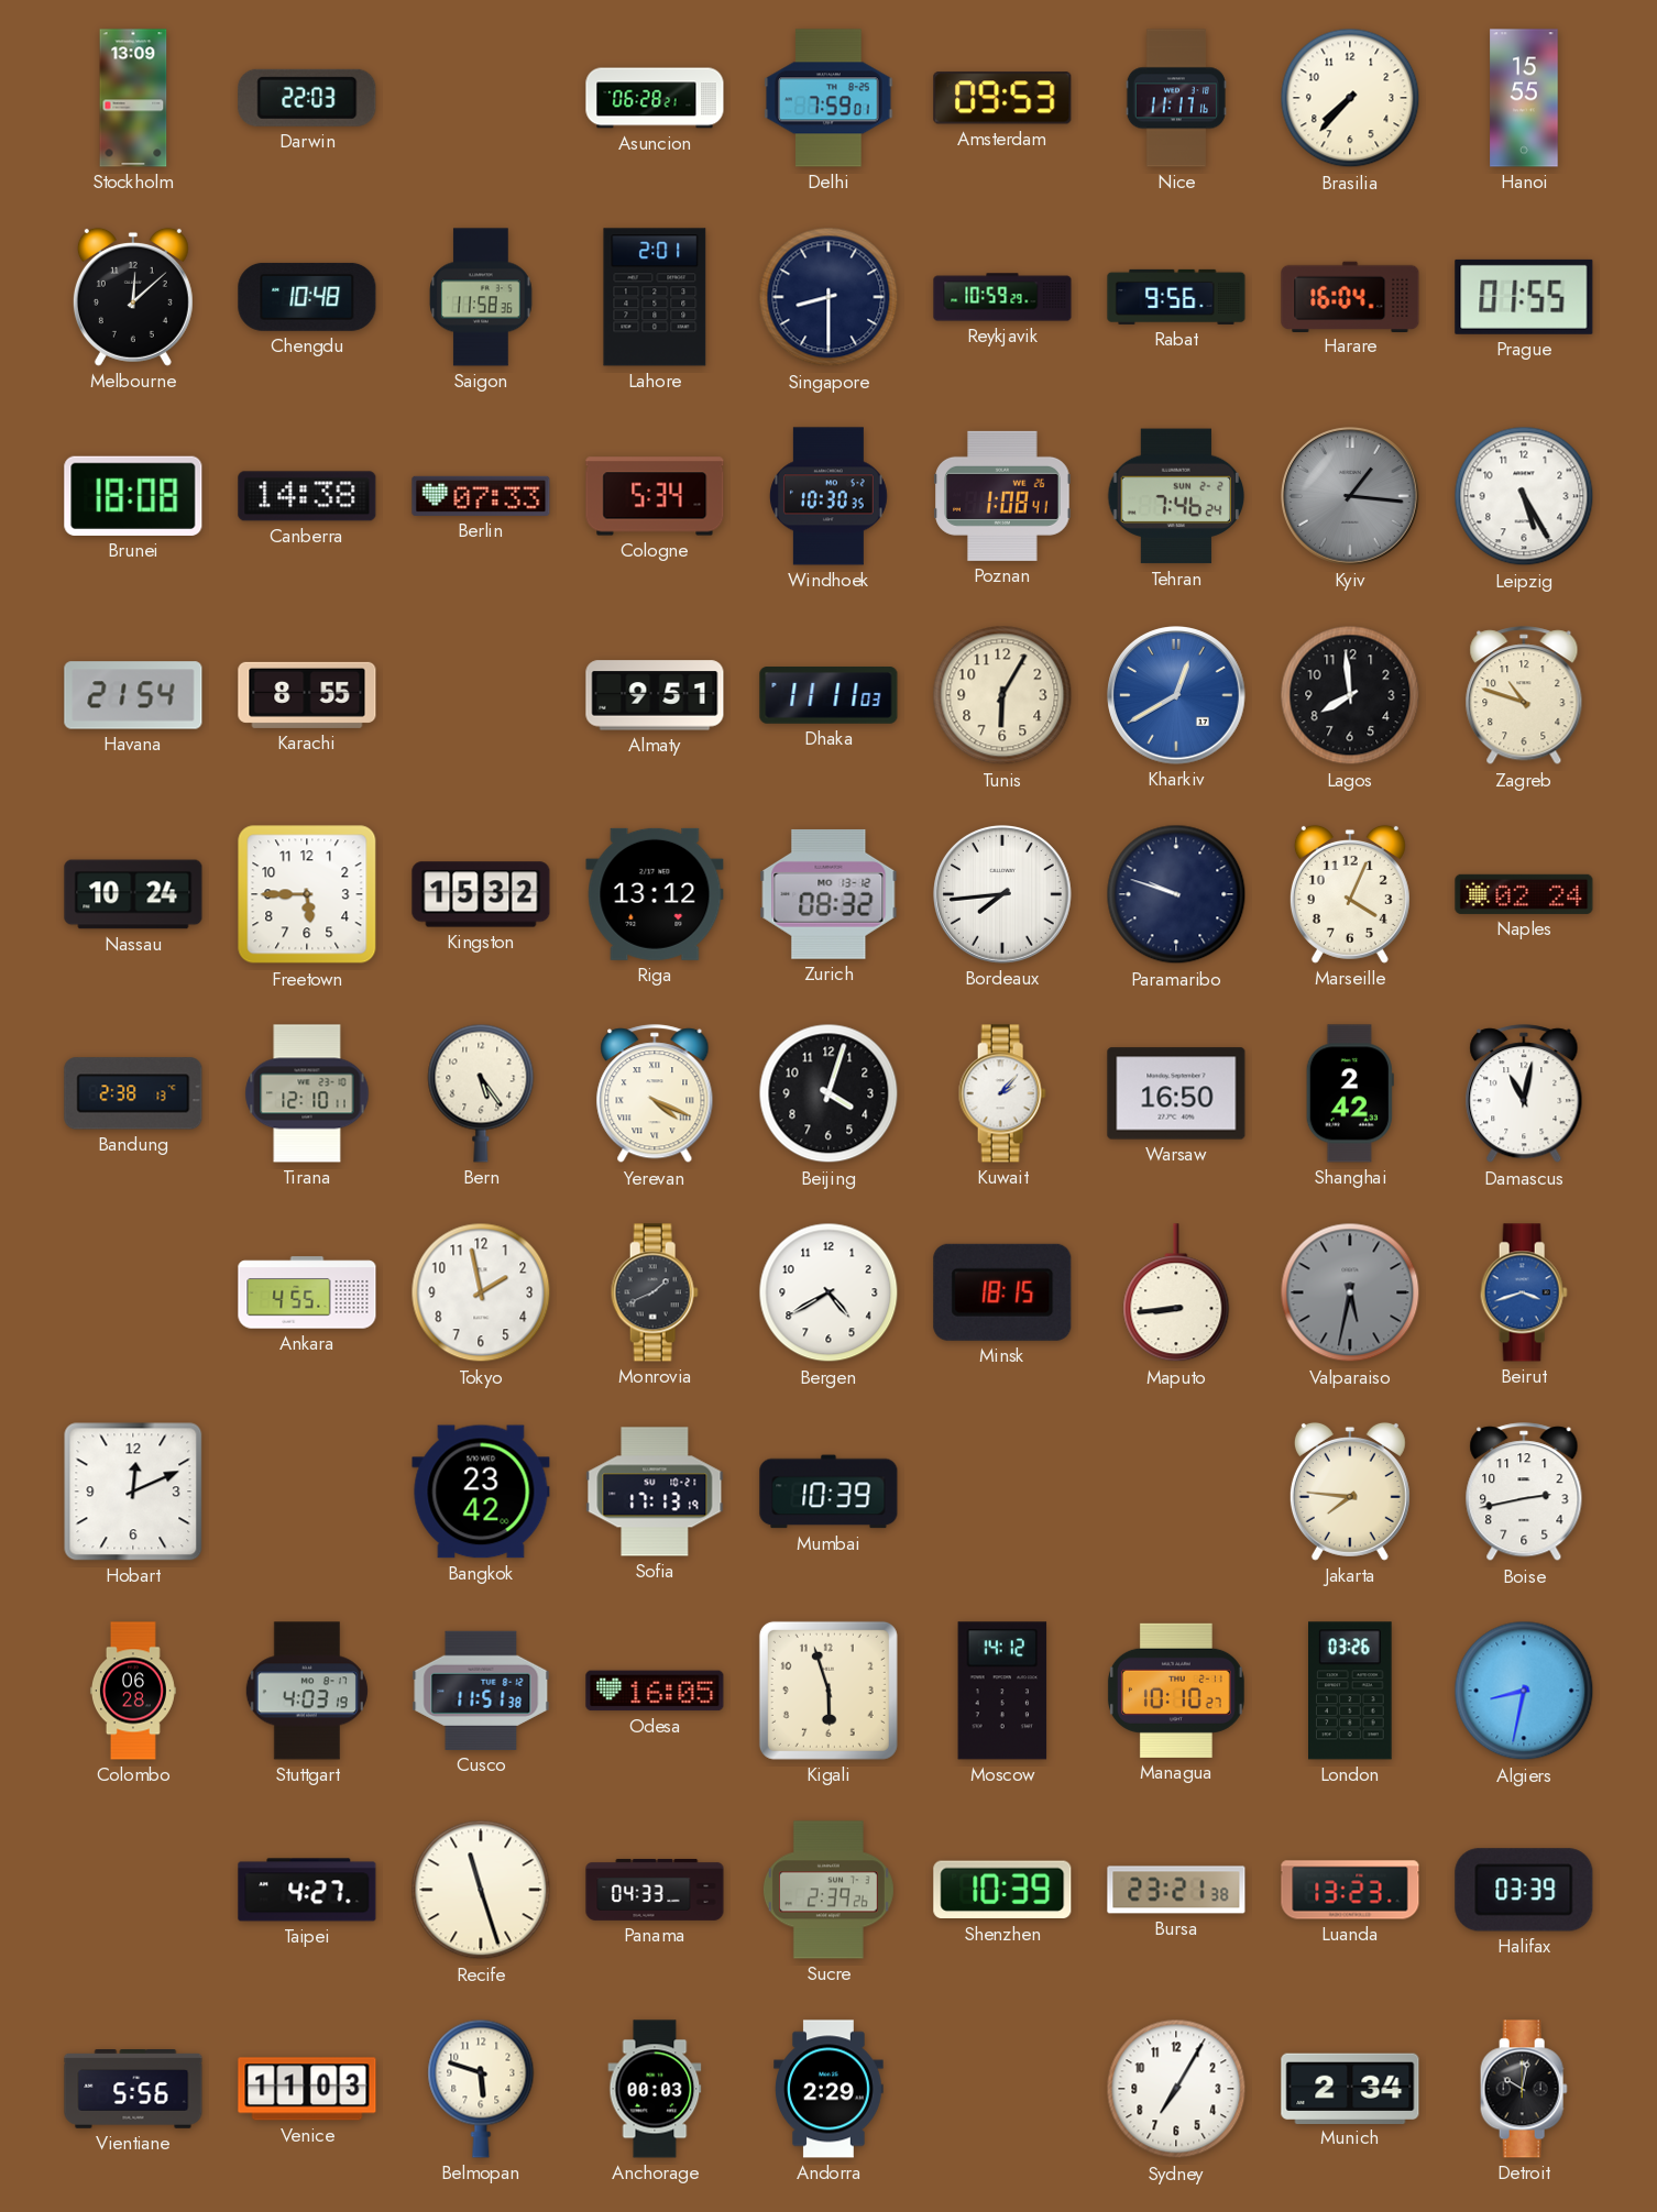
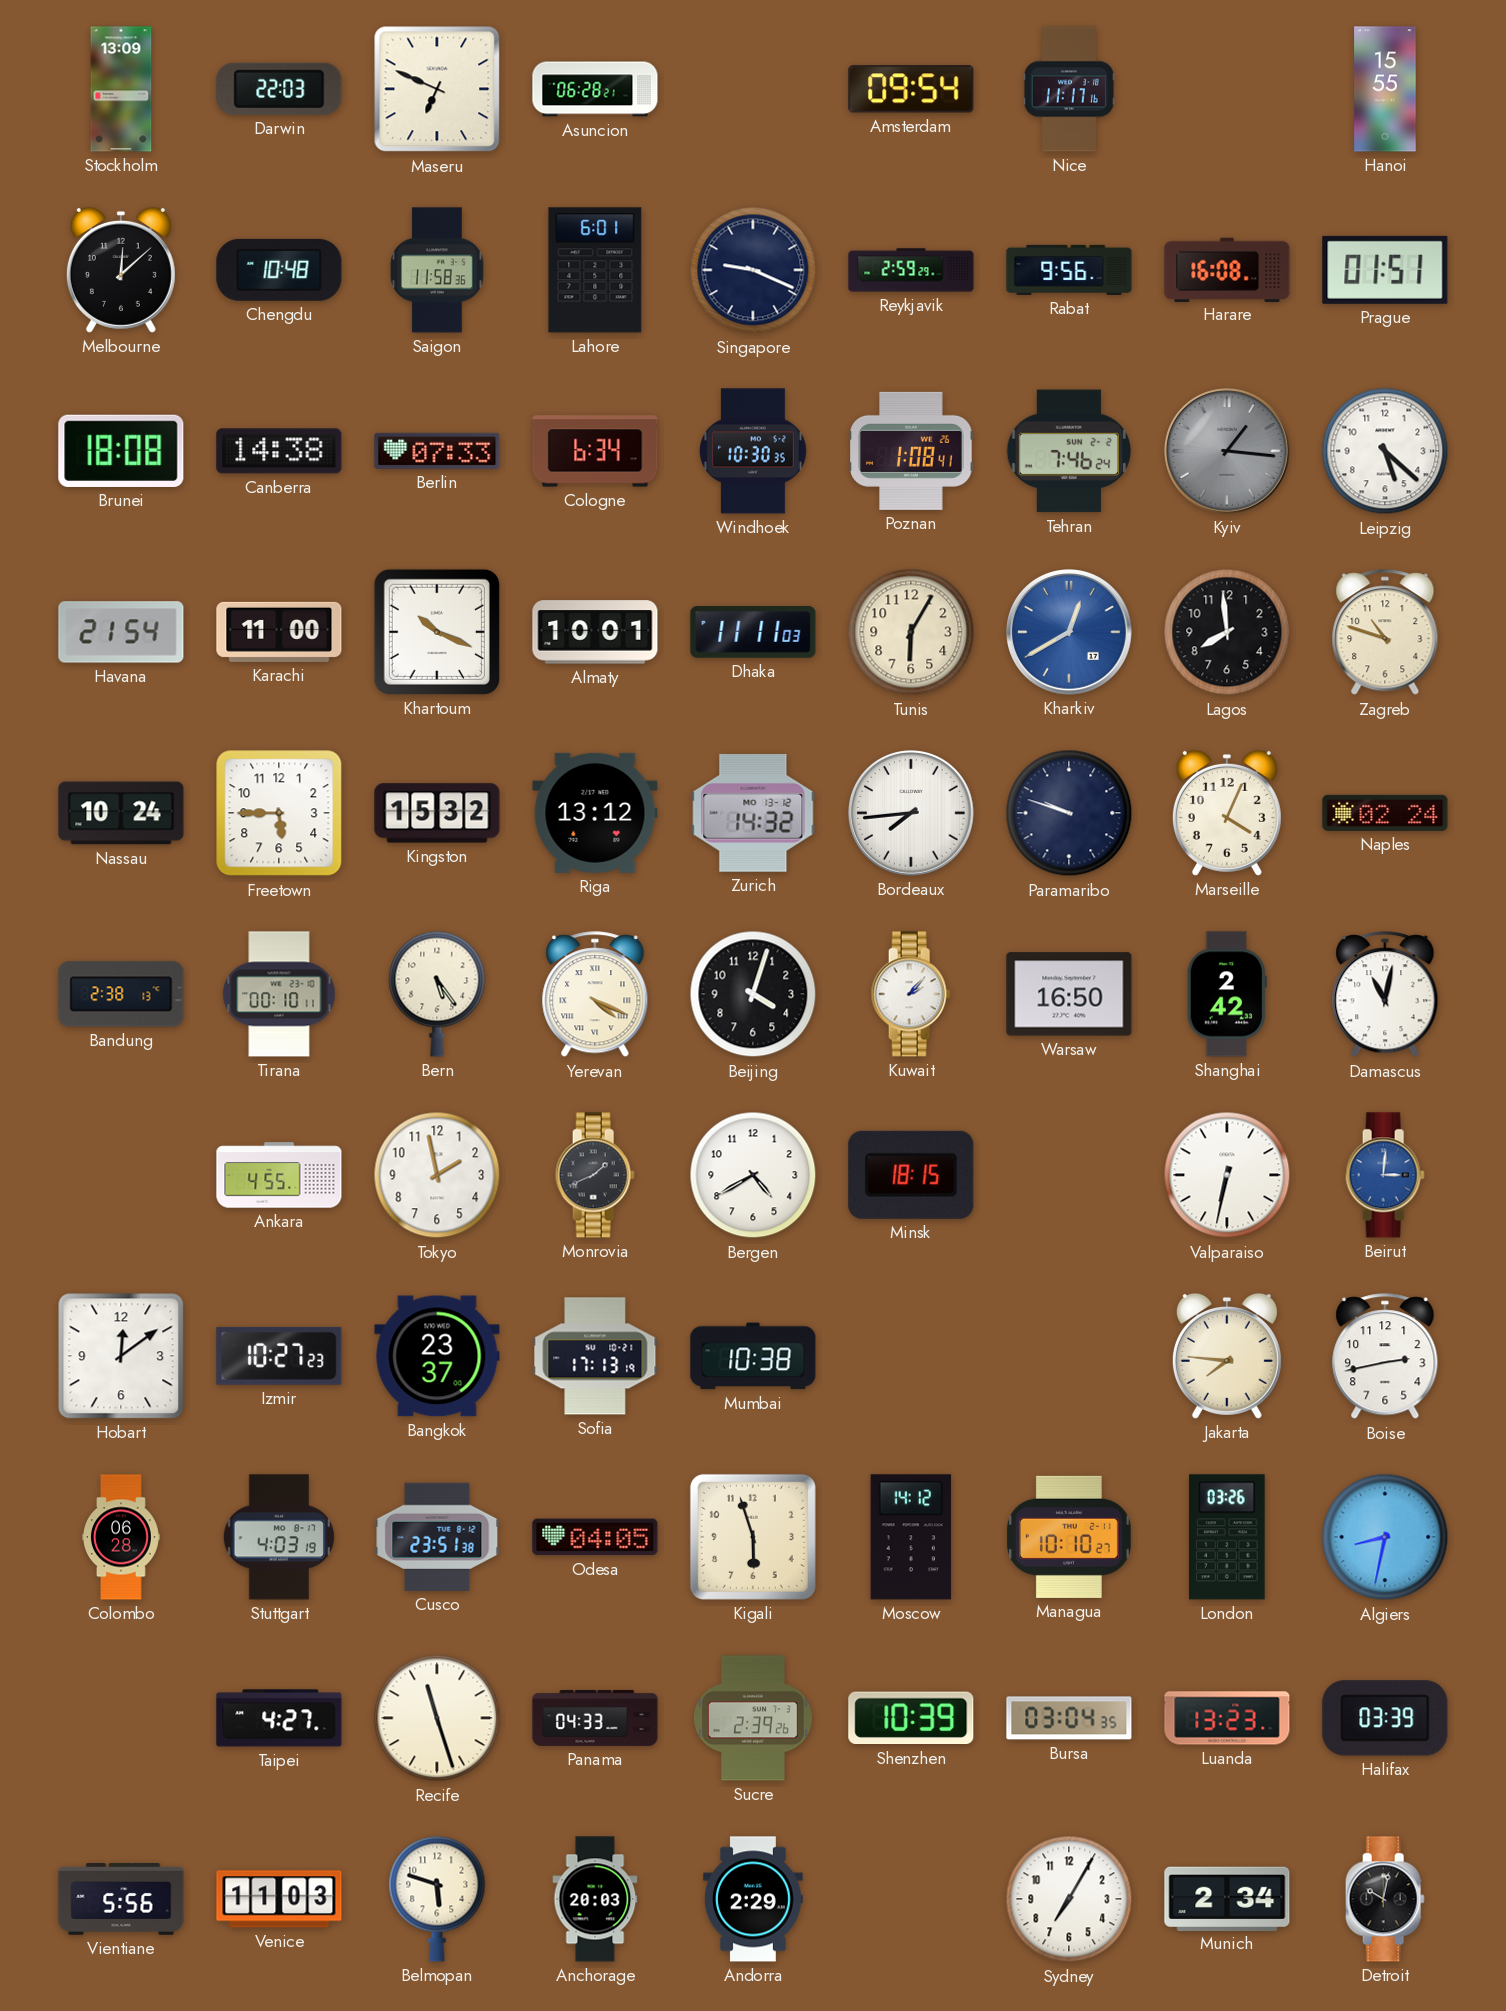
Maseru: none -> 6:49
Delhi: 7:59 -> none
Amsterdam: 09:53 -> 09:54
Brasilia: 7:37 -> none
Lahore: 2:01 -> 6:01
Singapore: 8:30 -> 9:19
Reykjavik: 10:59 -> 2:59
Harare: 16:04 -> 16:08
Prague: 01:55 -> 01:51
Cologne: 5:34 -> 6:34
Leipzig: 5:25 -> 5:22
Karachi: 8:55 -> 11:00
Khartoum: none -> 10:19
Almaty: 9:51 -> 10:01
Zurich: 08:32 -> 14:32
Tirana: 12:10 -> 00:10
Maputo: 8:44 -> none
Valparaiso: 5:32 -> 6:32
Valparaiso dial: grey -> white
Beirut: 3:42 -> 3:01
Hobart: 12:11 -> 12:09
Izmir: none -> 10:27
Bangkok: 23:42 -> 23:37
Mumbai: 10:39 -> 10:38
Cusco: 11:51 -> 23:51
Odesa: 16:05 -> 04:05
Bursa: 23:21 -> 03:04
Anchorage: 00:03 -> 20:03
